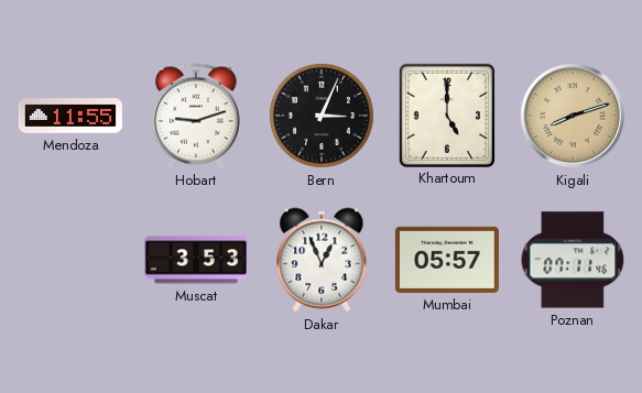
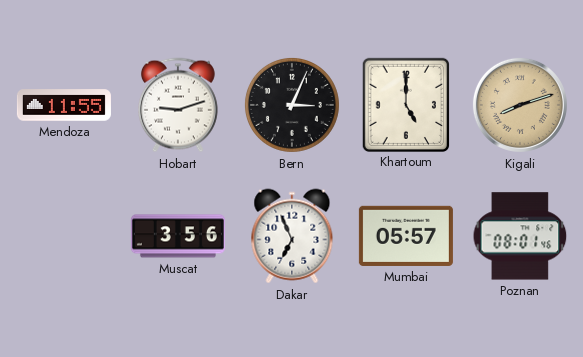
Muscat: 3:53 -> 3:56
Dakar: 12:56 -> 6:56
Poznan: 07:11 -> 08:01
